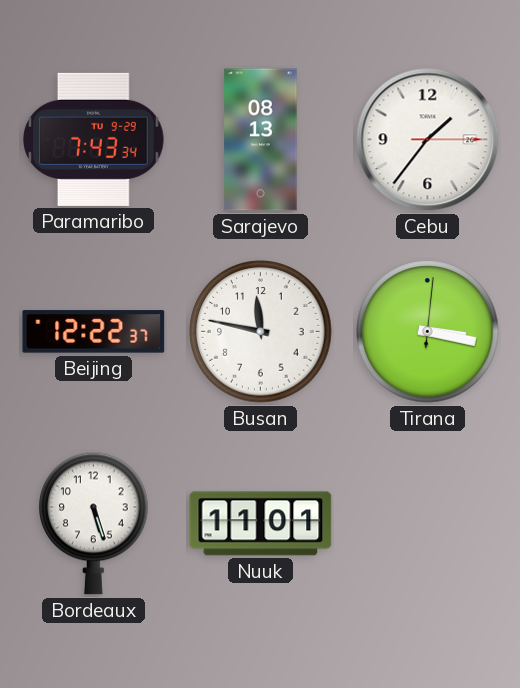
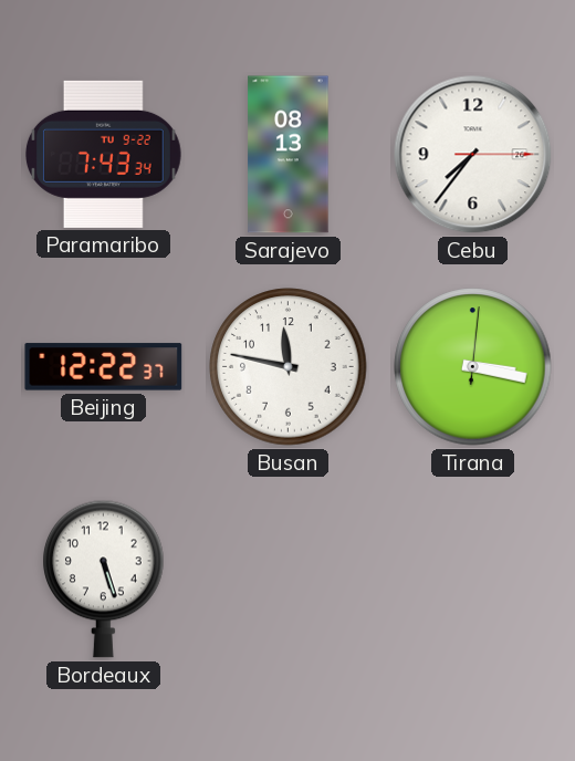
Paramaribo date: TU 9-29 -> TU 9-22
Cebu: 1:36 -> 7:36
Nuuk: 11:01 -> none
